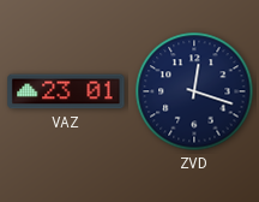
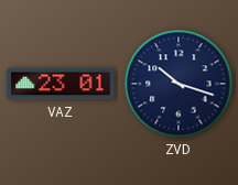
ZVD: 12:18 -> 10:18
